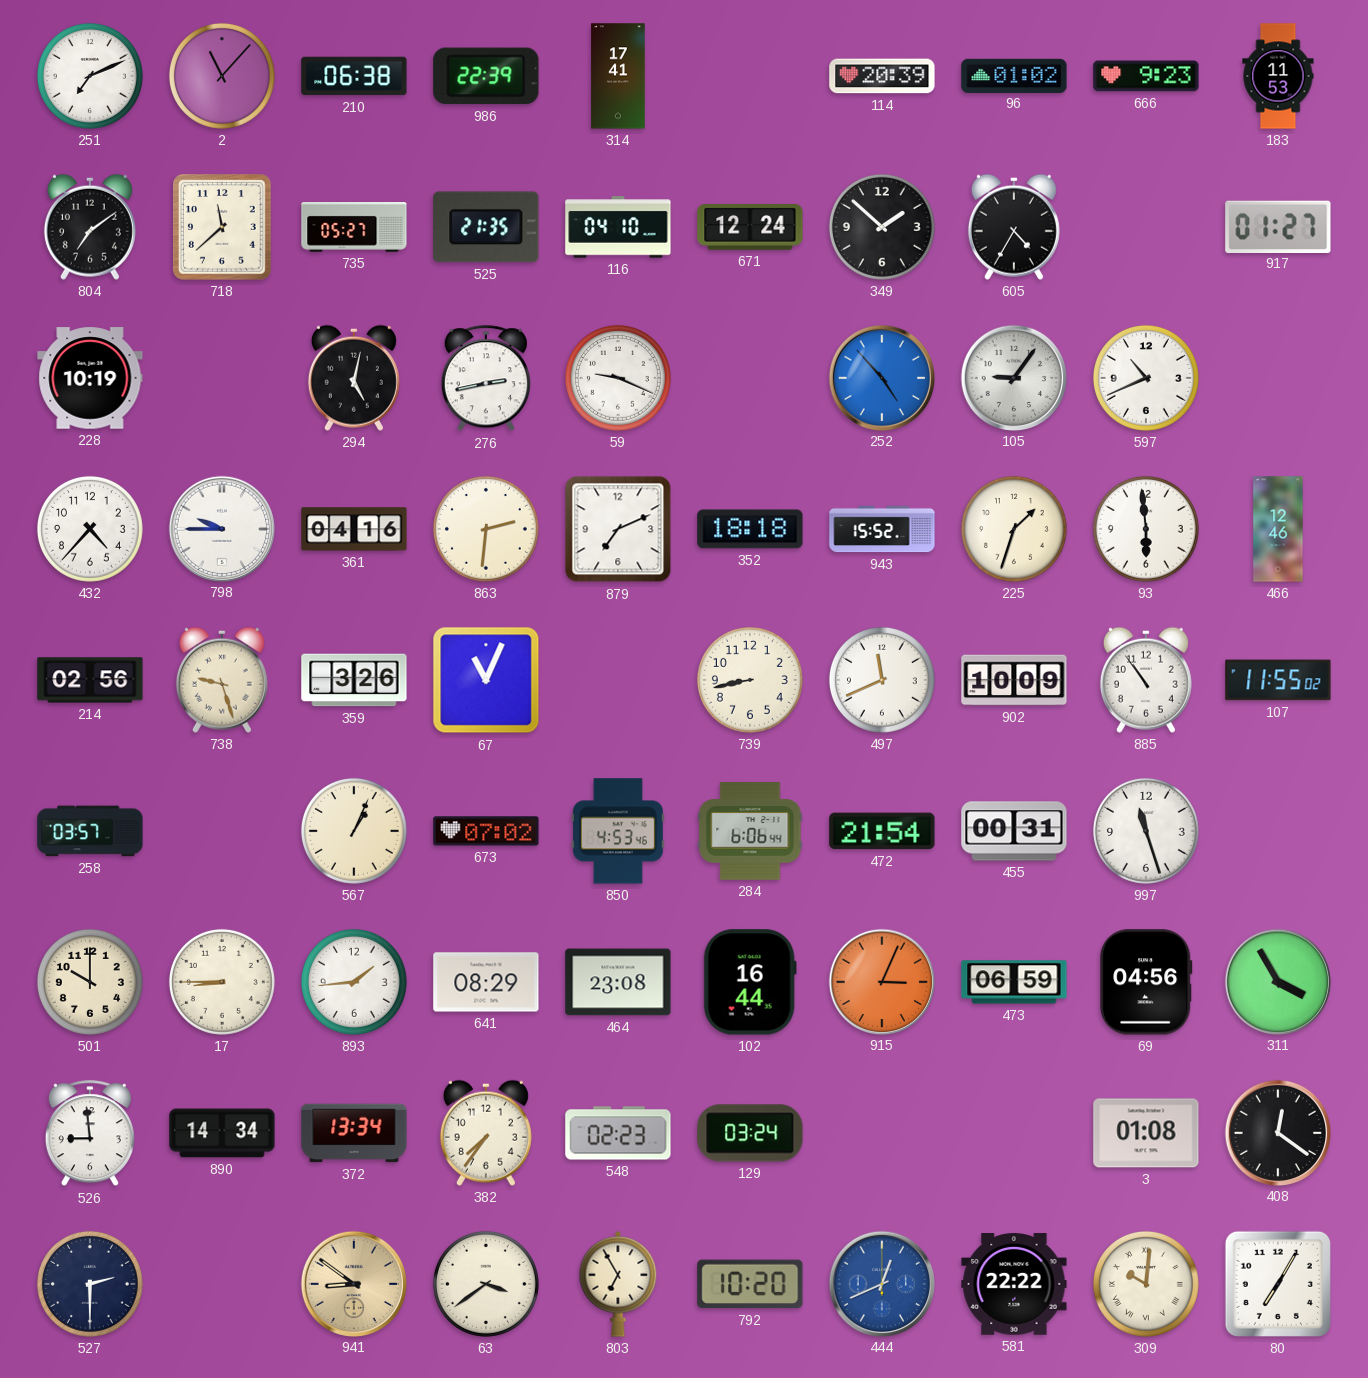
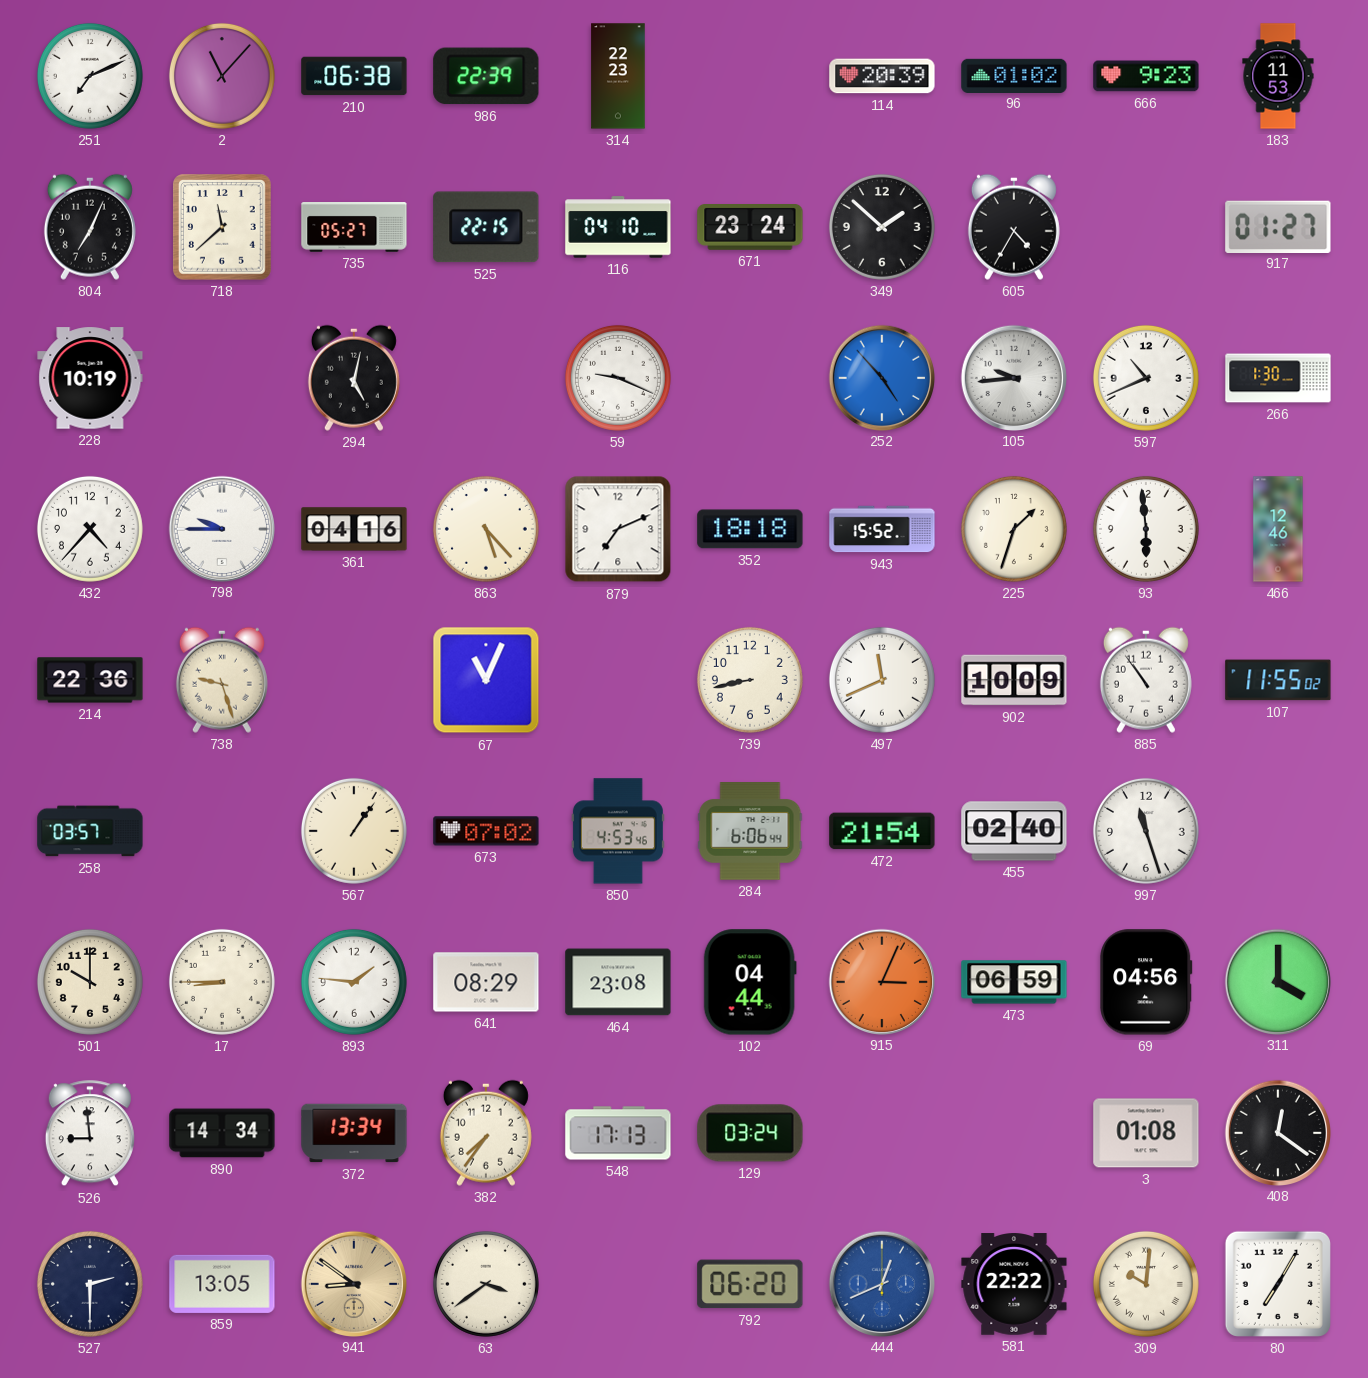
314: 17:41 -> 22:23
804: 7:09 -> 7:04
525: 21:35 -> 22:15
671: 12:24 -> 23:24
276: 2:43 -> none
105: 9:06 -> 9:44
266: none -> 1:30
863: 2:31 -> 5:23
214: 02:56 -> 22:36
359: 3:26 -> none
567: 1:04 -> 1:06
455: 00:31 -> 02:40
893: 1:44 -> 1:46
102: 16:44 -> 04:44
311: 3:55 -> 4:00
548: 02:23 -> 17:13
859: none -> 13:05
803: 6:55 -> none
792: 10:20 -> 06:20
